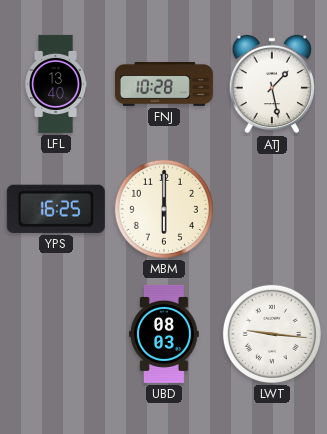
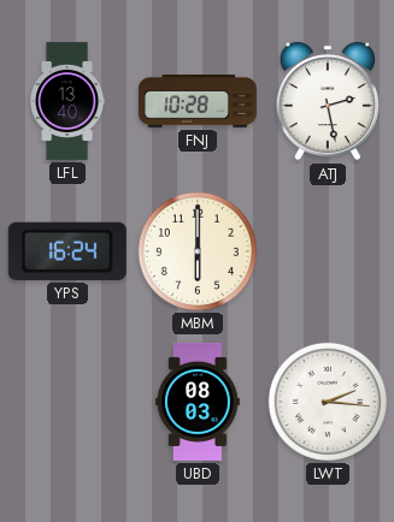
ATJ: 1:28 -> 2:28
YPS: 16:25 -> 16:24
LWT: 9:16 -> 2:16
